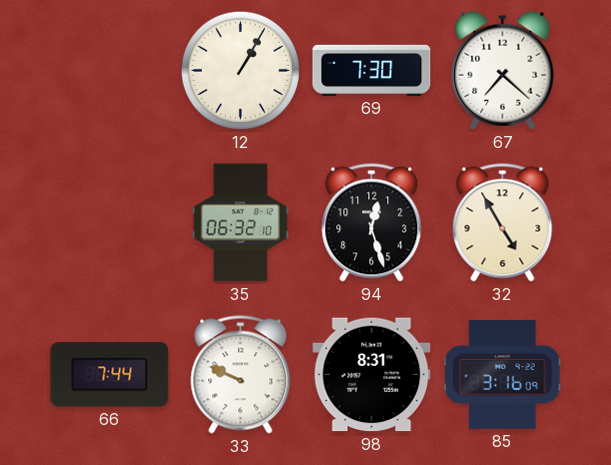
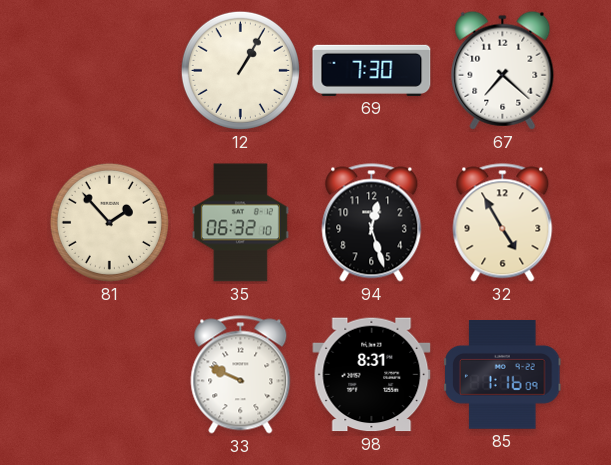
81: none -> 1:53
66: 7:44 -> none
85: 3:16 -> 1:16
